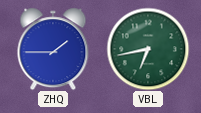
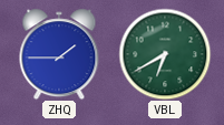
VBL: 6:43 -> 6:40
